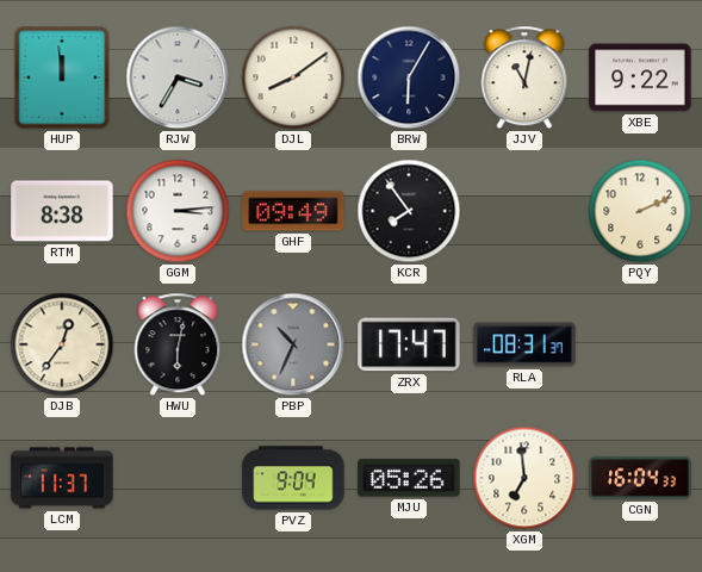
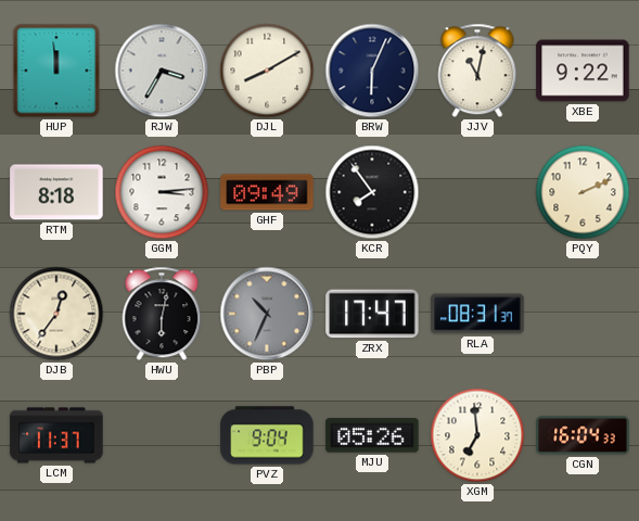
DJL: 8:09 -> 8:10
BRW: 6:05 -> 6:04
RTM: 8:38 -> 8:18
